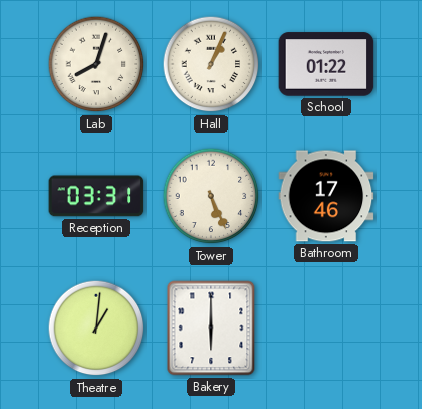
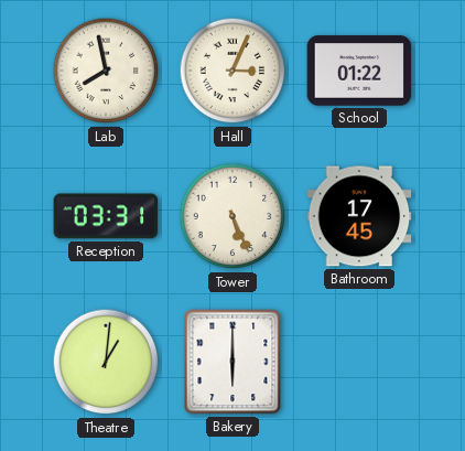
Lab: 8:03 -> 7:58
Hall: 1:04 -> 3:04
Bathroom: 17:46 -> 17:45
